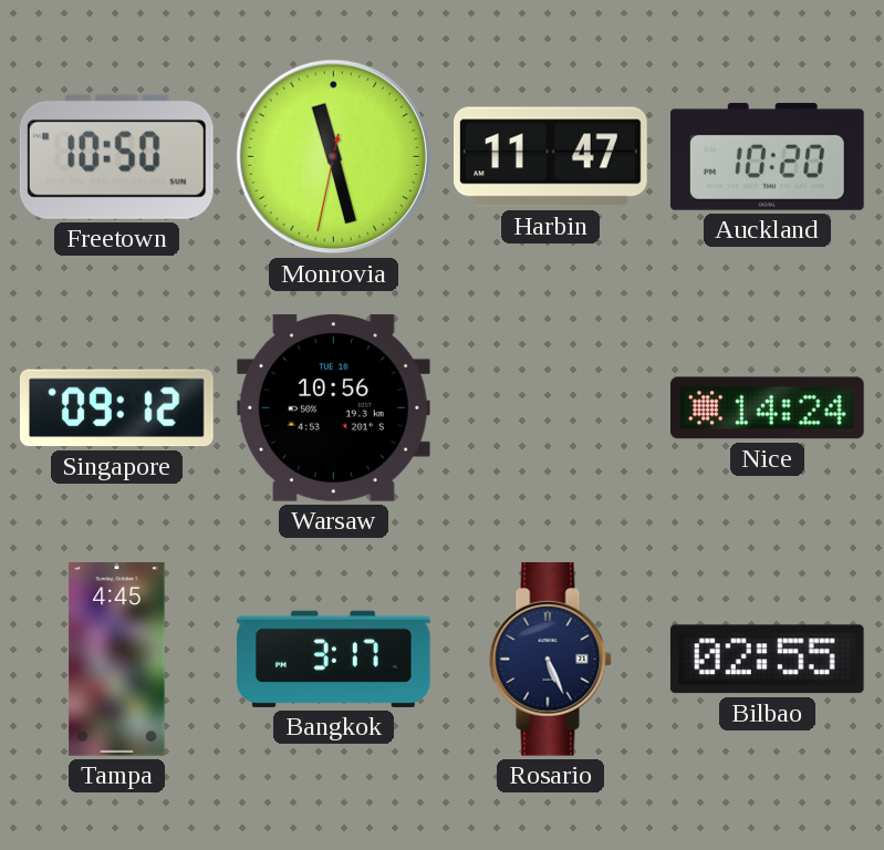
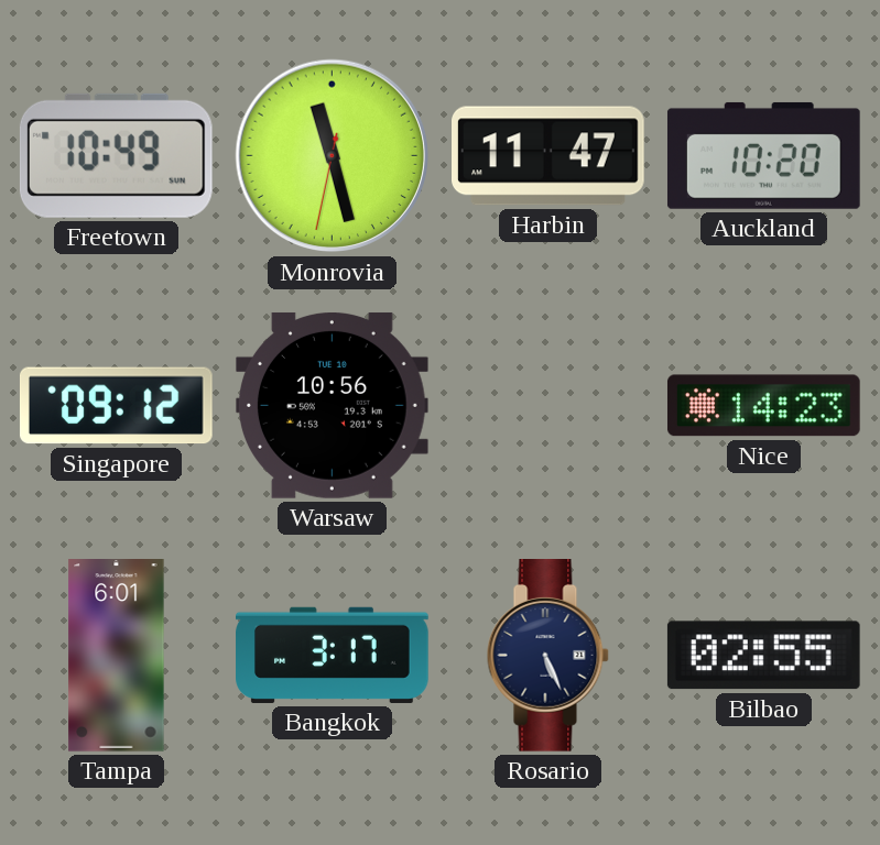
Freetown: 10:50 -> 10:49
Nice: 14:24 -> 14:23
Tampa: 4:45 -> 6:01
